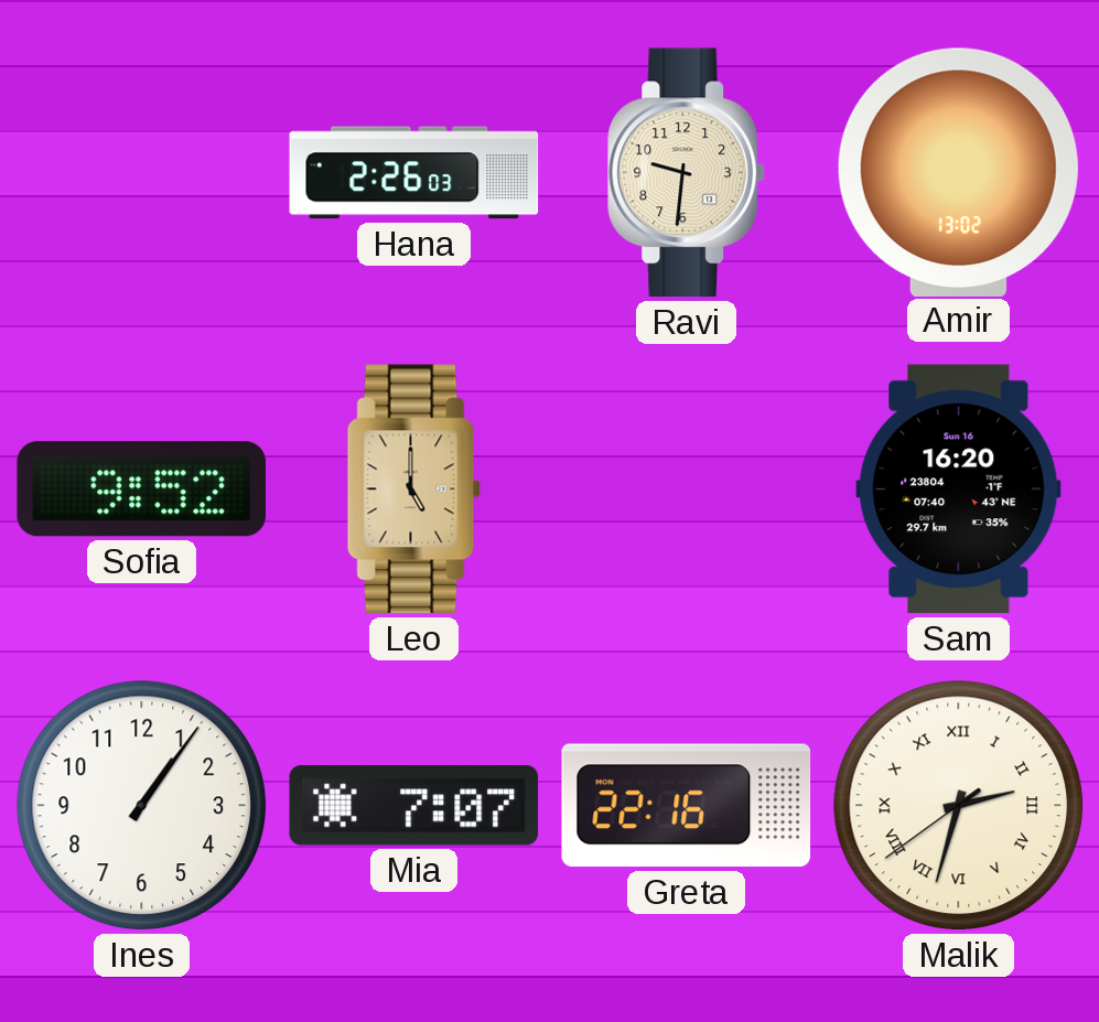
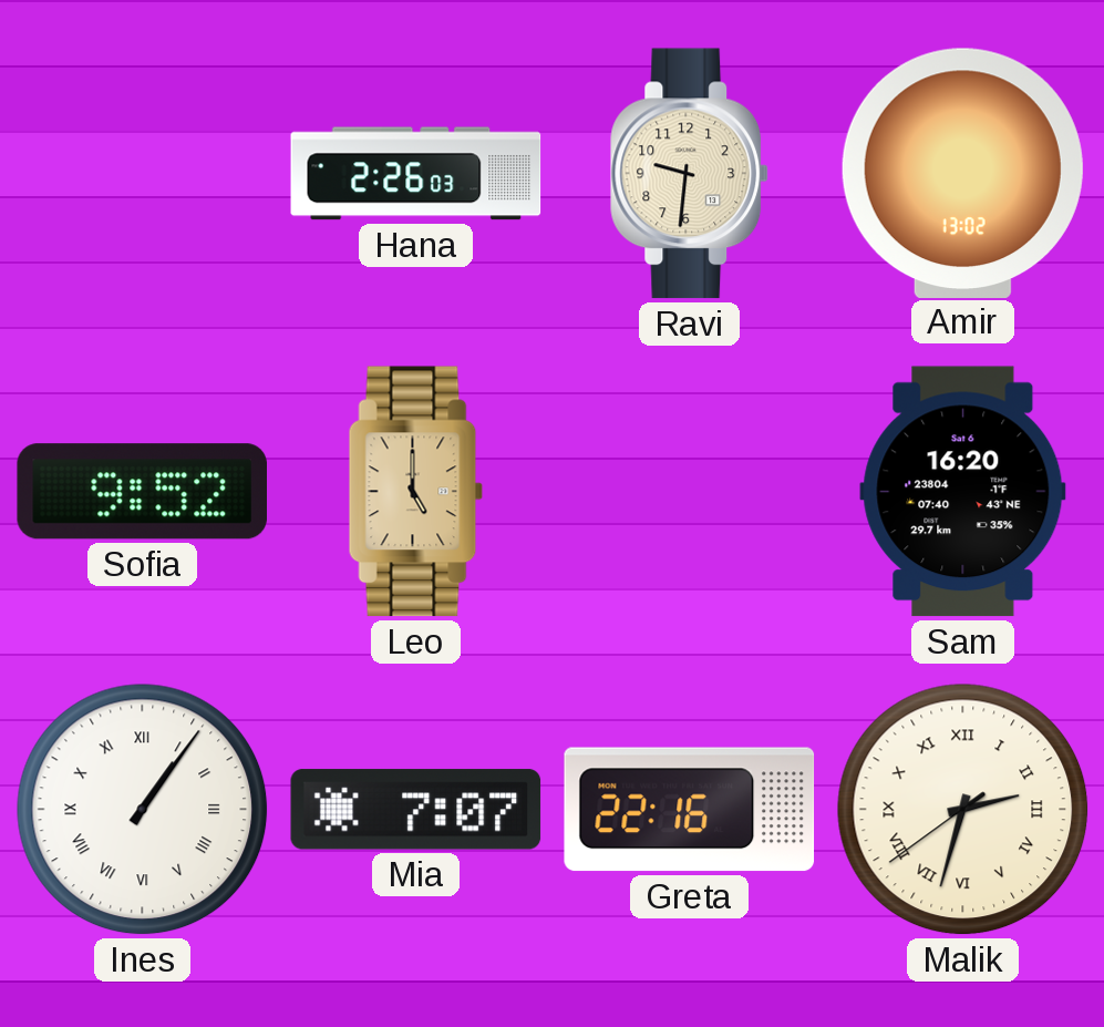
Sam date: Sun 16 -> Sat 6
Ines numerals: Arabic -> Roman
